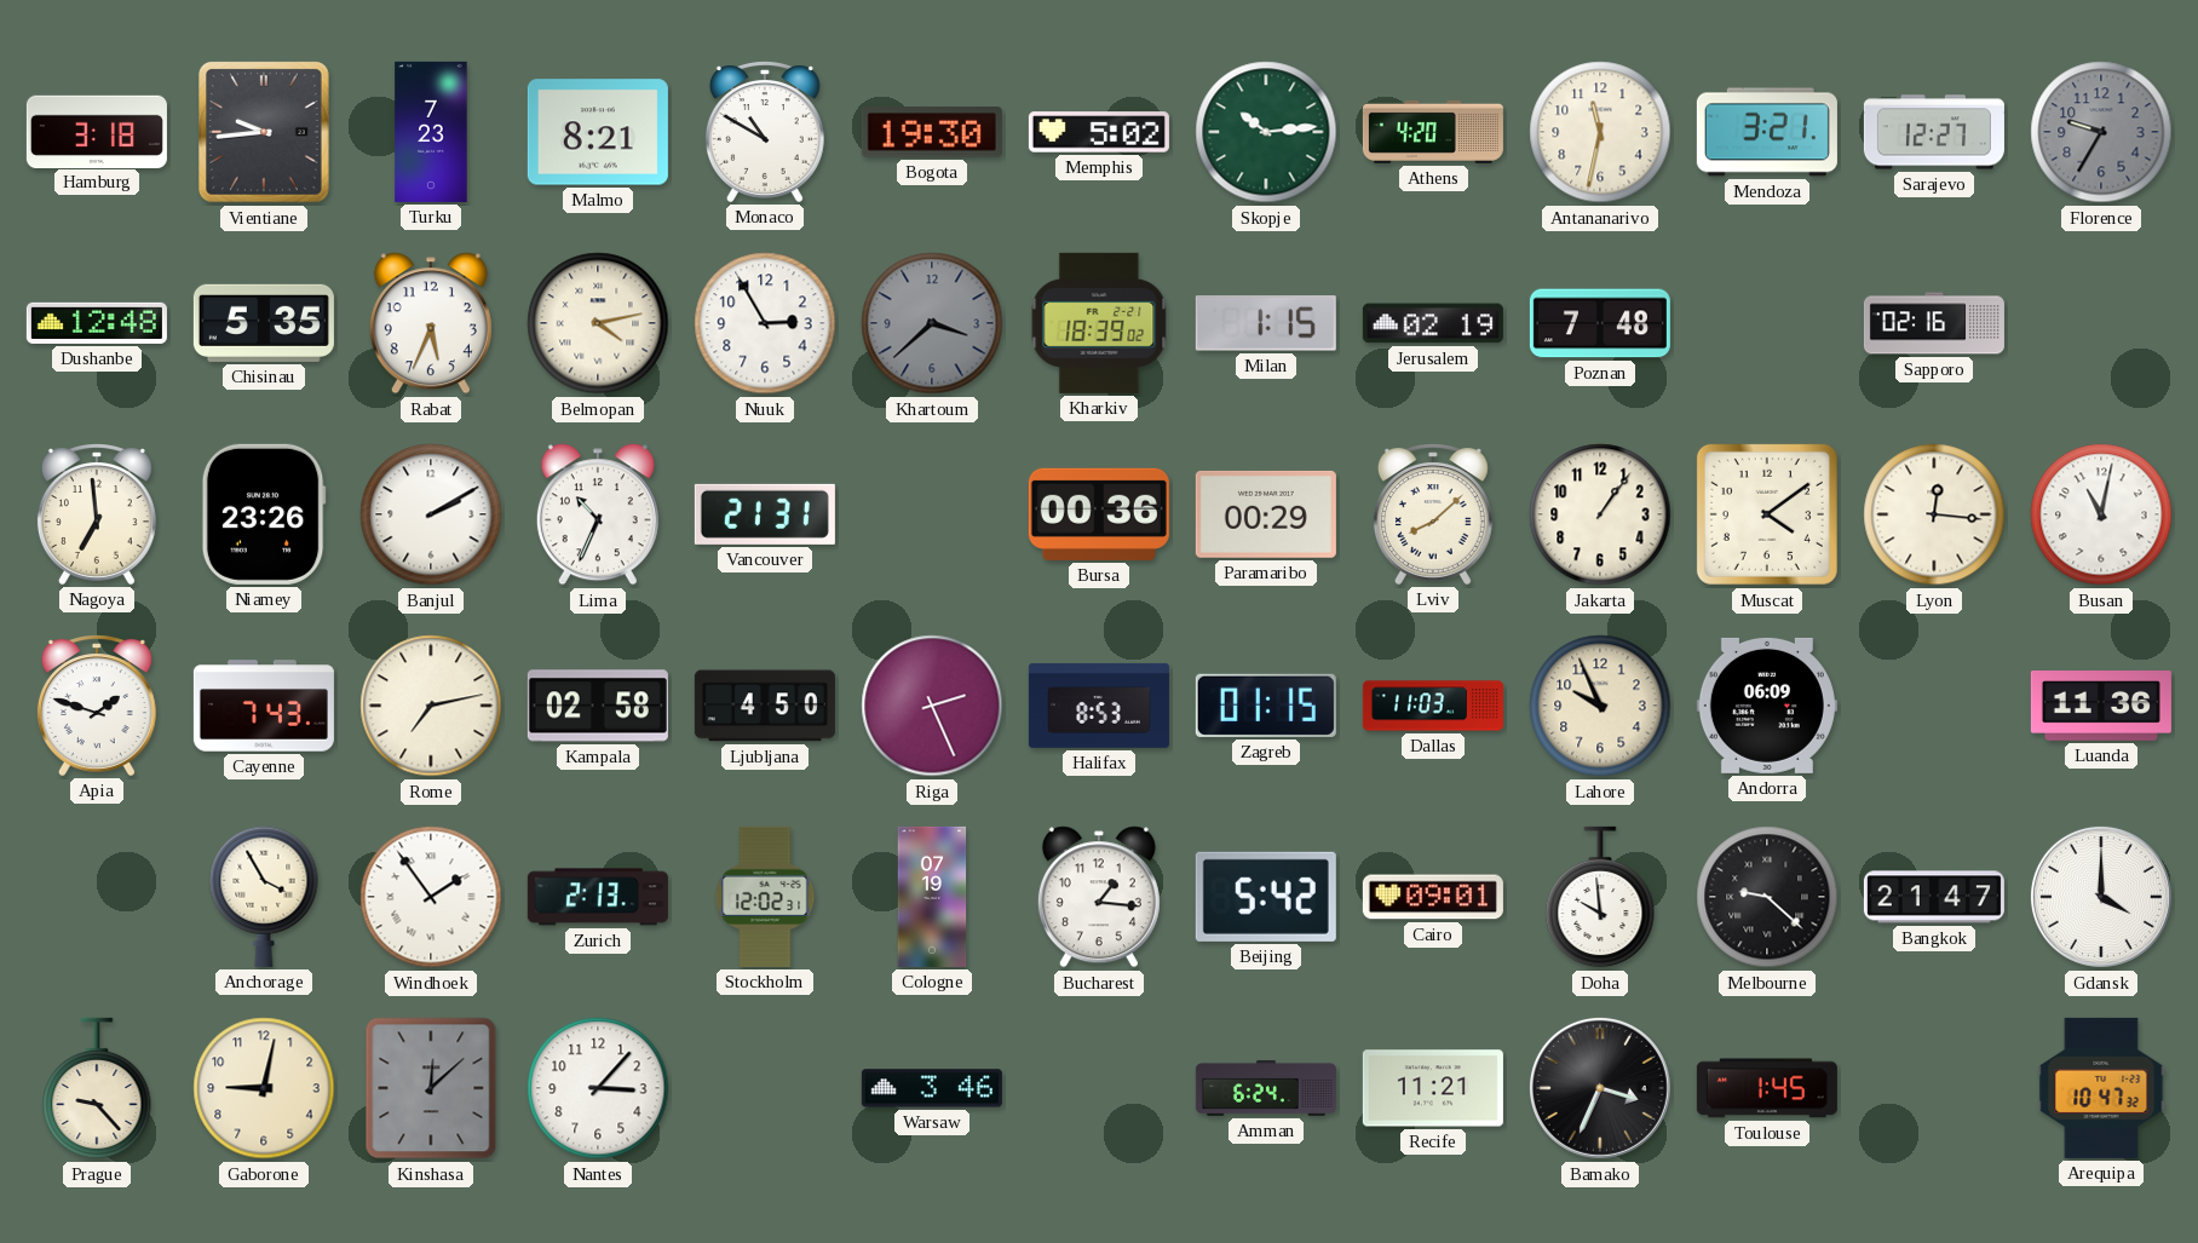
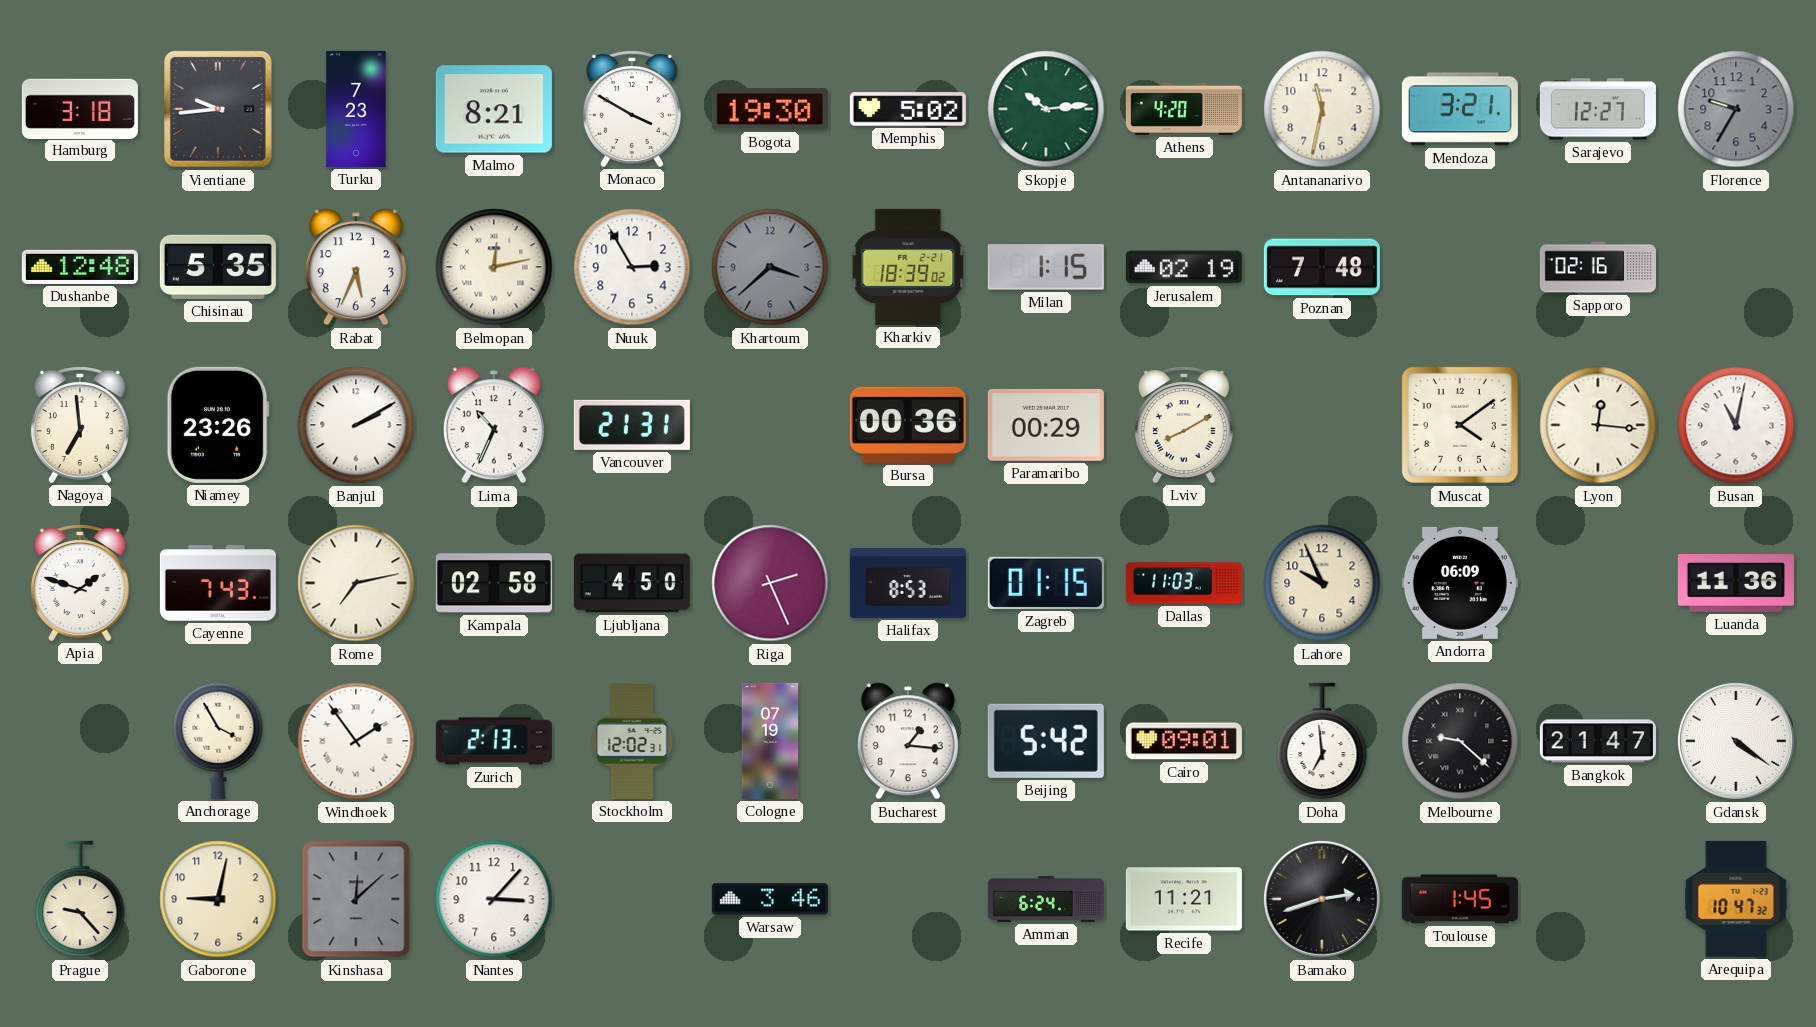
Monaco: 10:50 -> 3:50
Belmopan: 4:13 -> 12:13
Lviv: 8:08 -> 8:10
Jakarta: 1:06 -> none
Doha: 9:59 -> 6:59
Gdansk: 4:00 -> 4:21
Bamako: 3:34 -> 2:42
